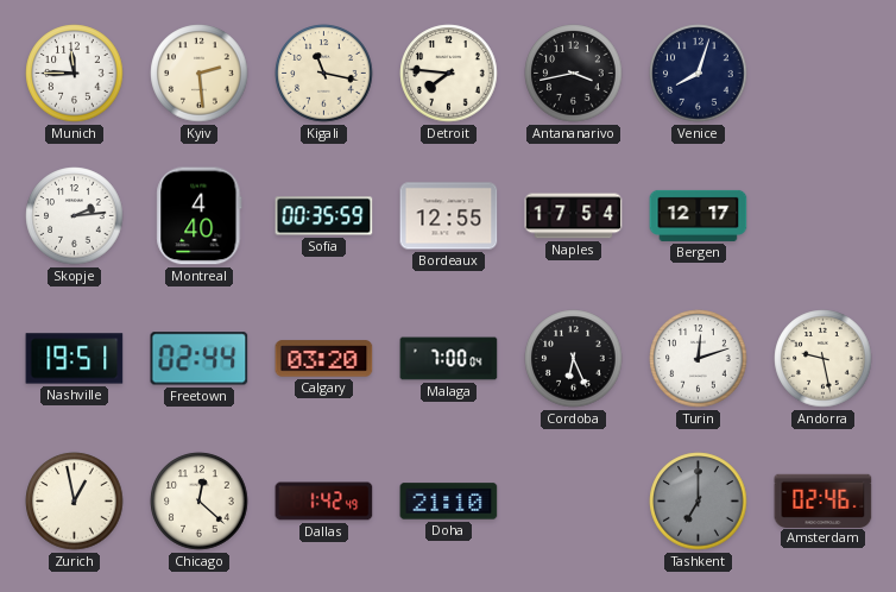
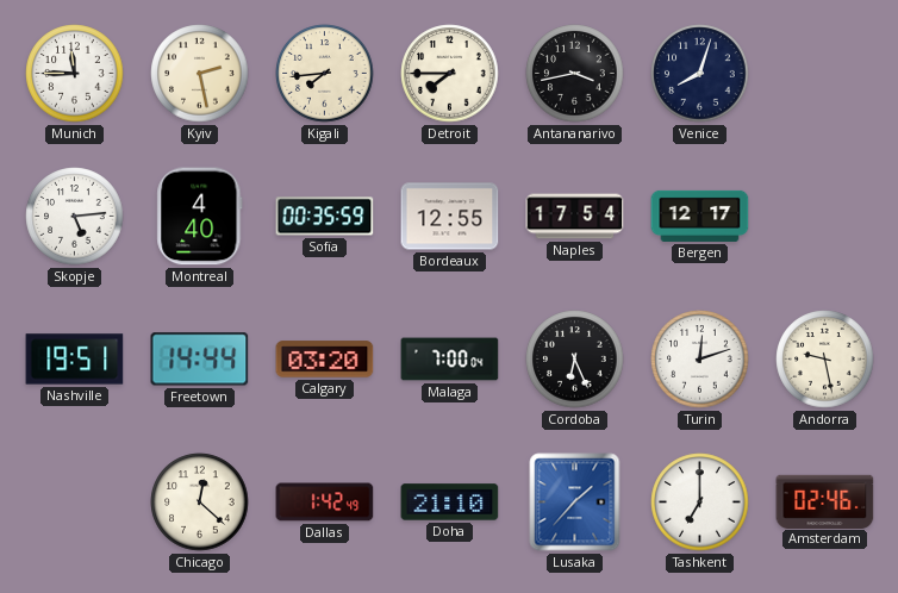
Kyiv: 2:29 -> 2:28
Kigali: 11:17 -> 7:44
Detroit: 7:46 -> 7:45
Skopje: 2:14 -> 5:14
Freetown: 02:44 -> 14:44
Zurich: 12:58 -> none
Lusaka: none -> 1:37
Tashkent dial: grey -> white
